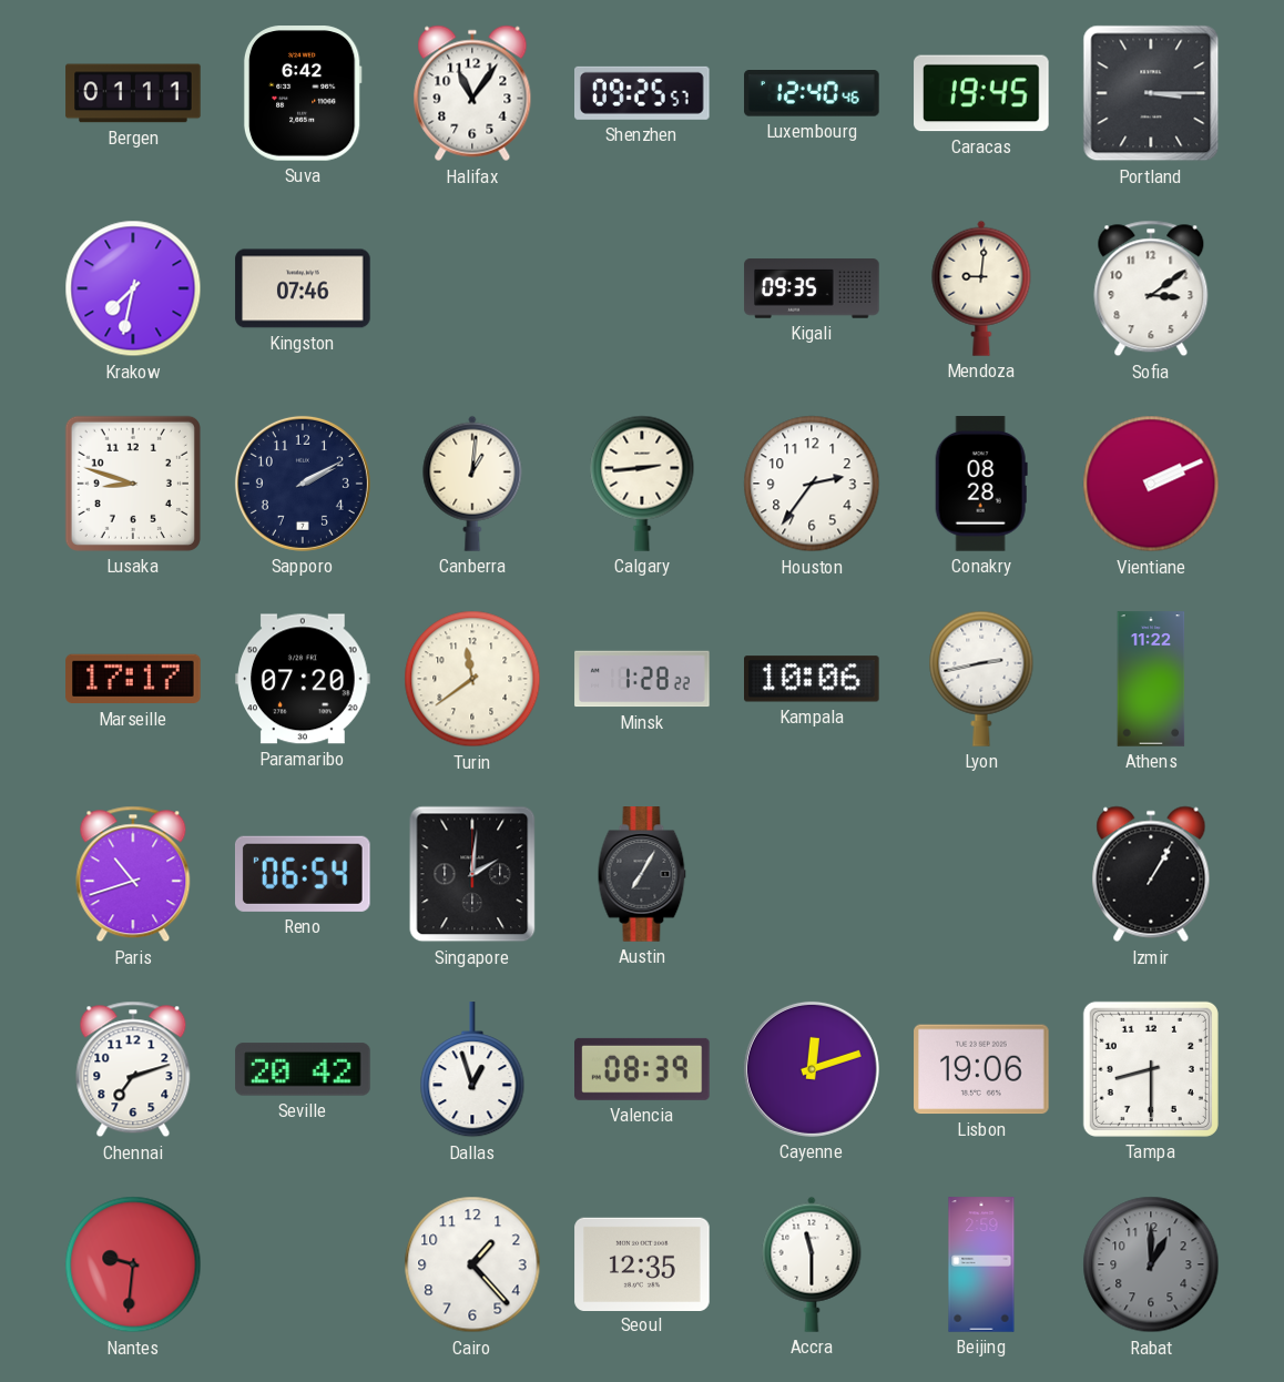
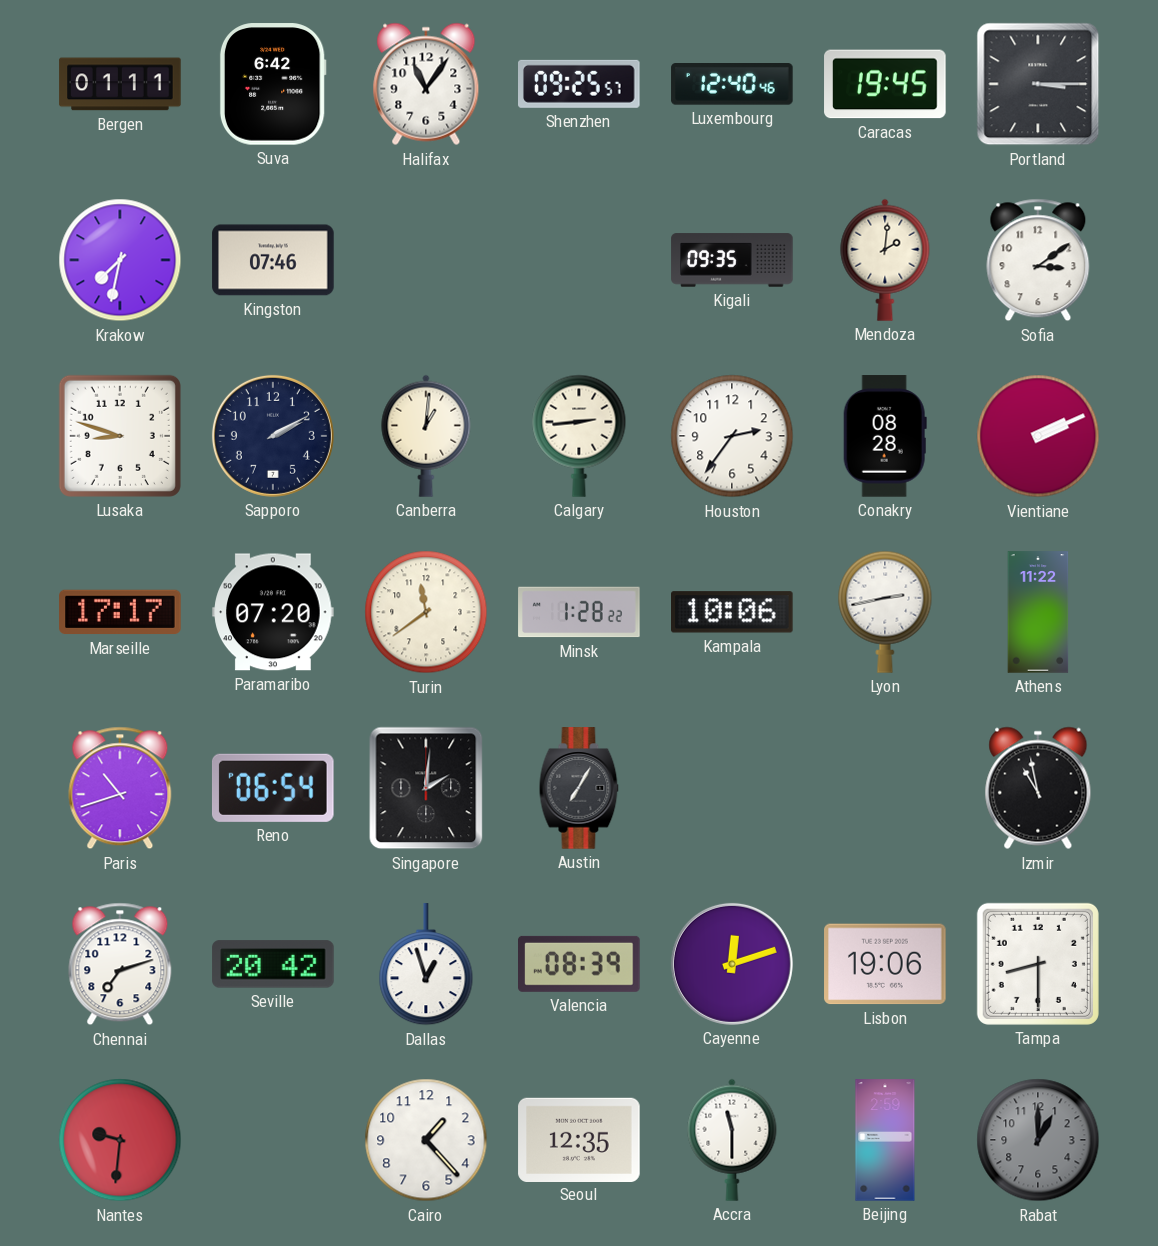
Mendoza: 9:01 -> 2:01
Izmir: 1:05 -> 10:58
